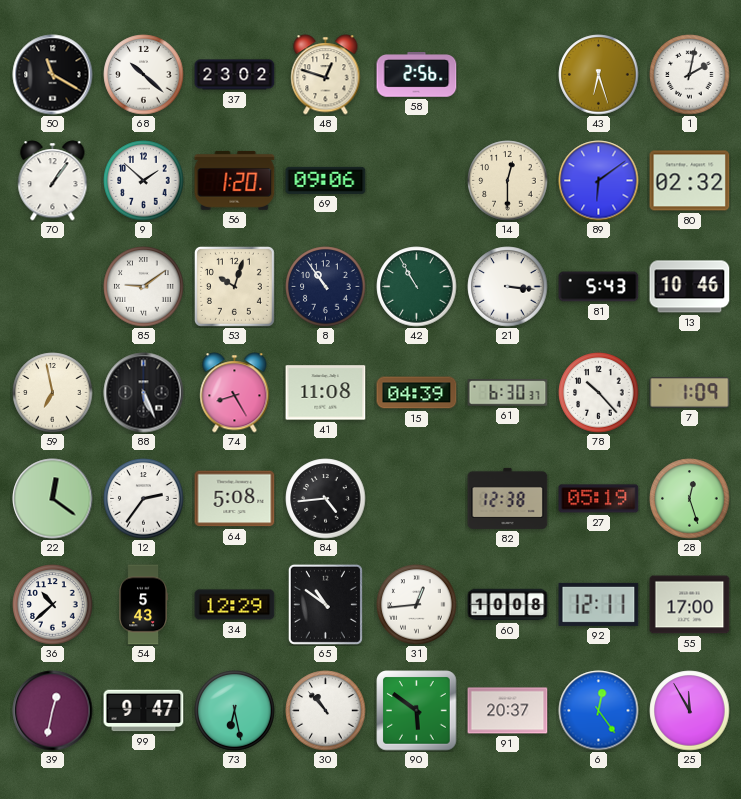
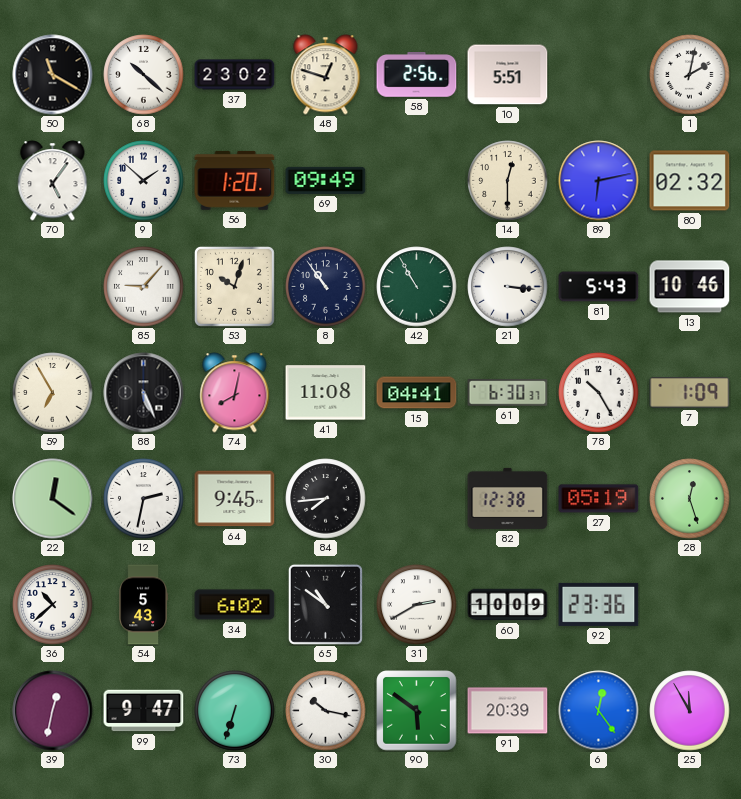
10: none -> 5:51
43: 6:27 -> none
70: 1:06 -> 5:06
69: 09:06 -> 09:49
89: 6:09 -> 6:13
85: 9:09 -> 9:07
59: 6:58 -> 6:55
74: 8:25 -> 8:02
15: 04:39 -> 04:41
78: 10:23 -> 10:25
12: 2:36 -> 2:32
64: 5:08 -> 9:45
84: 4:44 -> 7:44
34: 12:29 -> 6:02
31: 12:44 -> 2:40
60: 10:08 -> 10:09
92: 12:11 -> 23:36
55: 17:00 -> none
73: 6:28 -> 6:33
30: 10:53 -> 10:17
91: 20:37 -> 20:39
